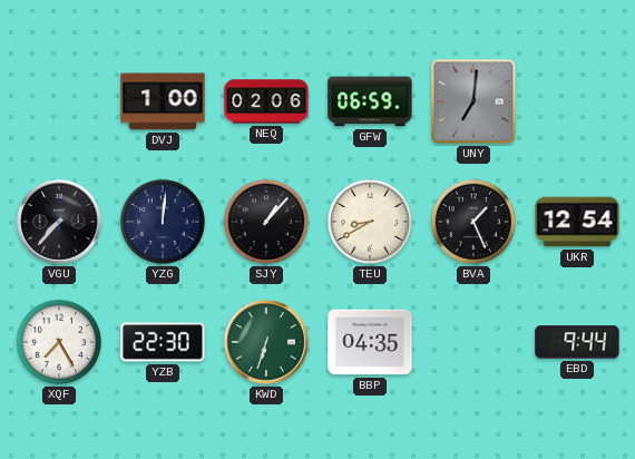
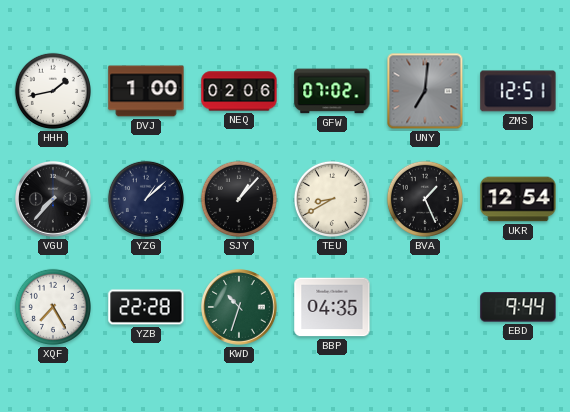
HHH: none -> 1:43
GFW: 06:59 -> 07:02
ZMS: none -> 12:51
YZG: 12:01 -> 1:08
YZB: 22:30 -> 22:28
KWD: 6:33 -> 10:33
